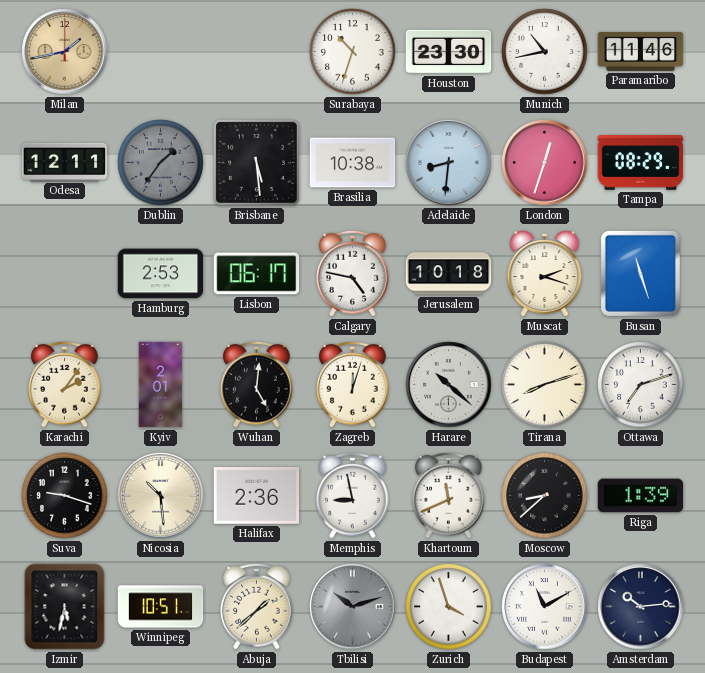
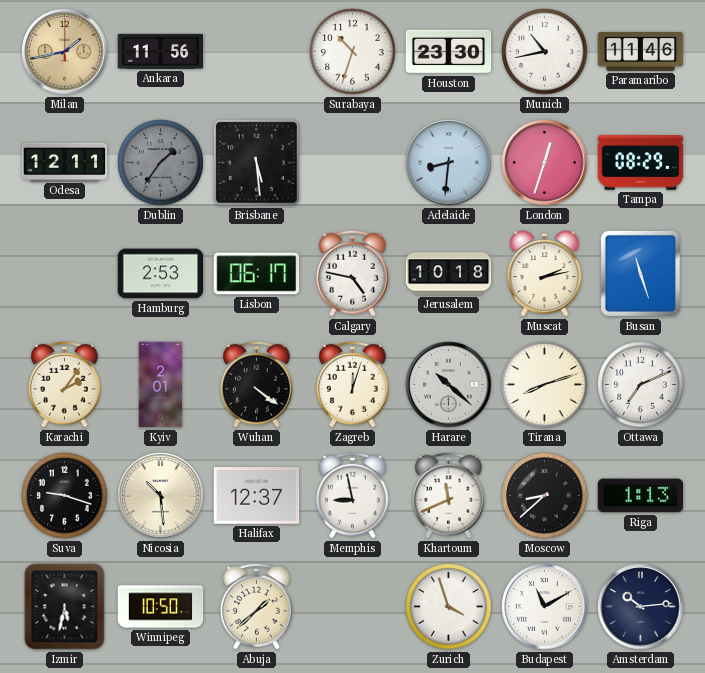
Ankara: none -> 11:56
Brasilia: 10:38 -> none
Muscat: 2:18 -> 2:13
Wuhan: 5:01 -> 4:21
Ottawa: 7:12 -> 7:11
Halifax: 2:36 -> 12:37
Riga: 1:39 -> 1:13
Winnipeg: 10:51 -> 10:50
Tbilisi: 10:12 -> none
